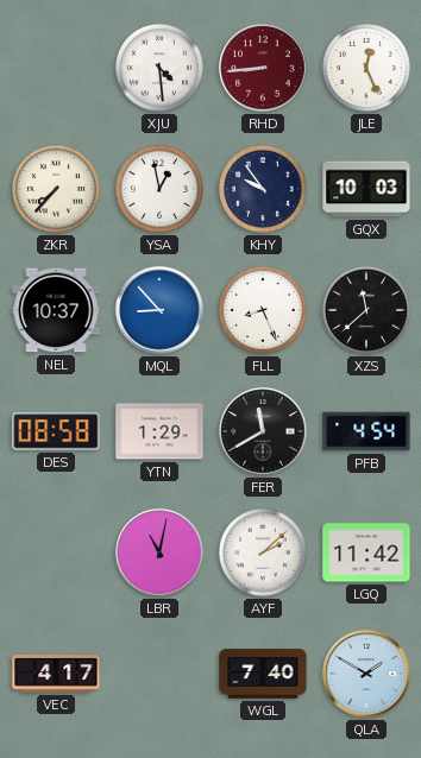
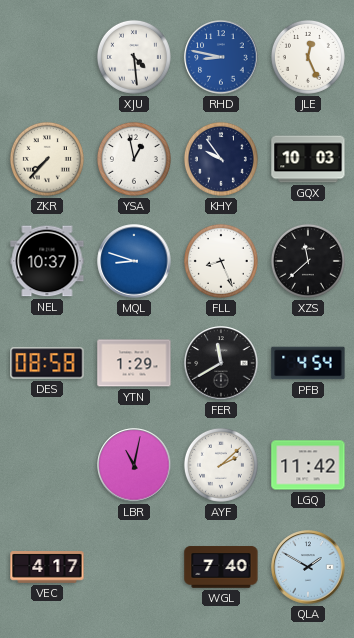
RHD: 8:44 -> 8:47
RHD dial: burgundy -> blue
MQL: 8:53 -> 8:48
